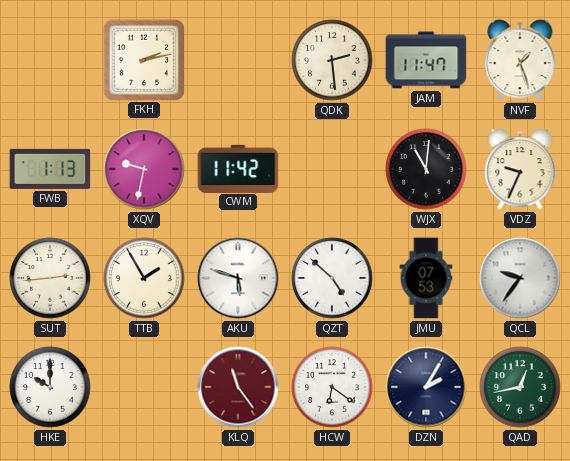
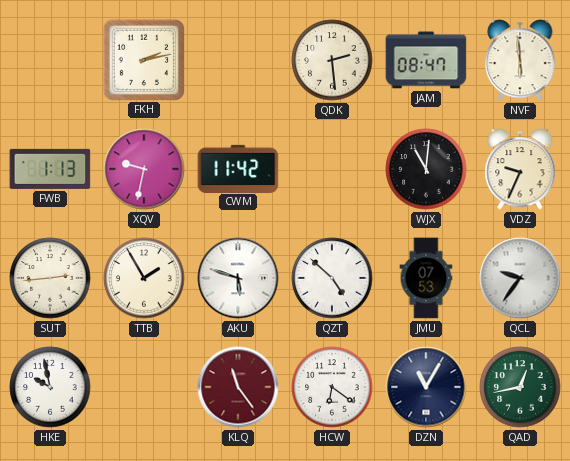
JAM: 11:47 -> 08:47
NVF: 1:27 -> 5:59
HKE: 10:00 -> 9:58
DZN: 2:05 -> 11:05
